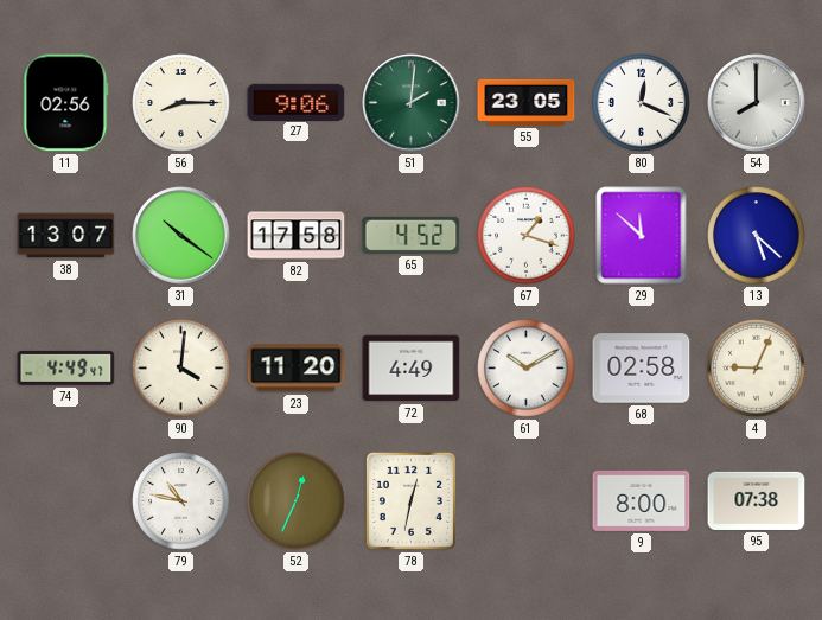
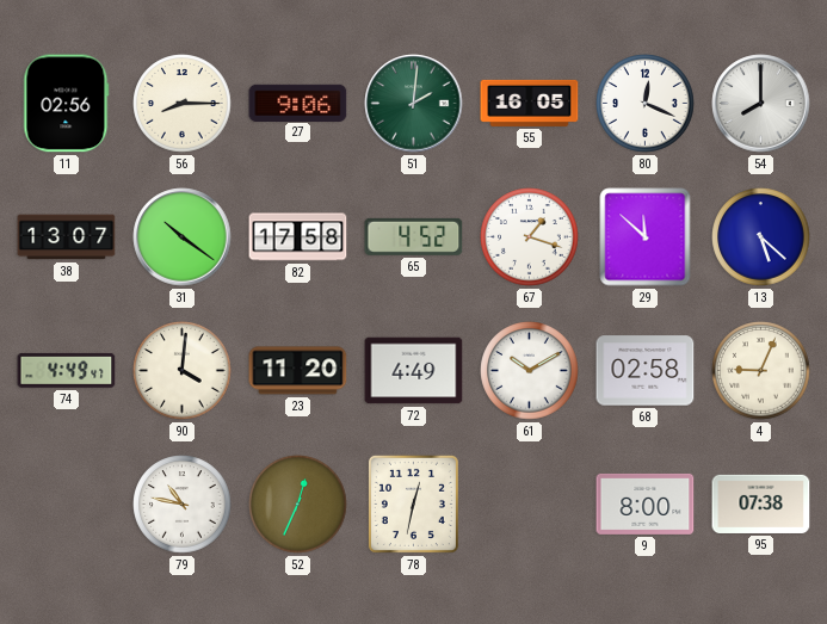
55: 23:05 -> 16:05
